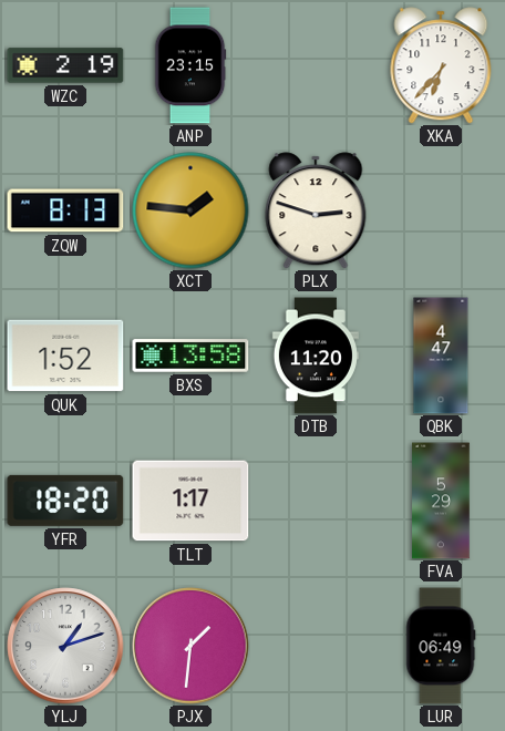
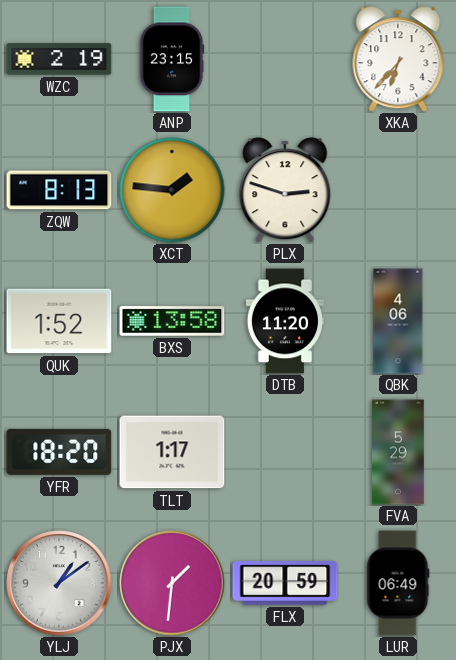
QBK: 4:47 -> 4:06
YLJ: 1:12 -> 1:09
FLX: none -> 20:59
